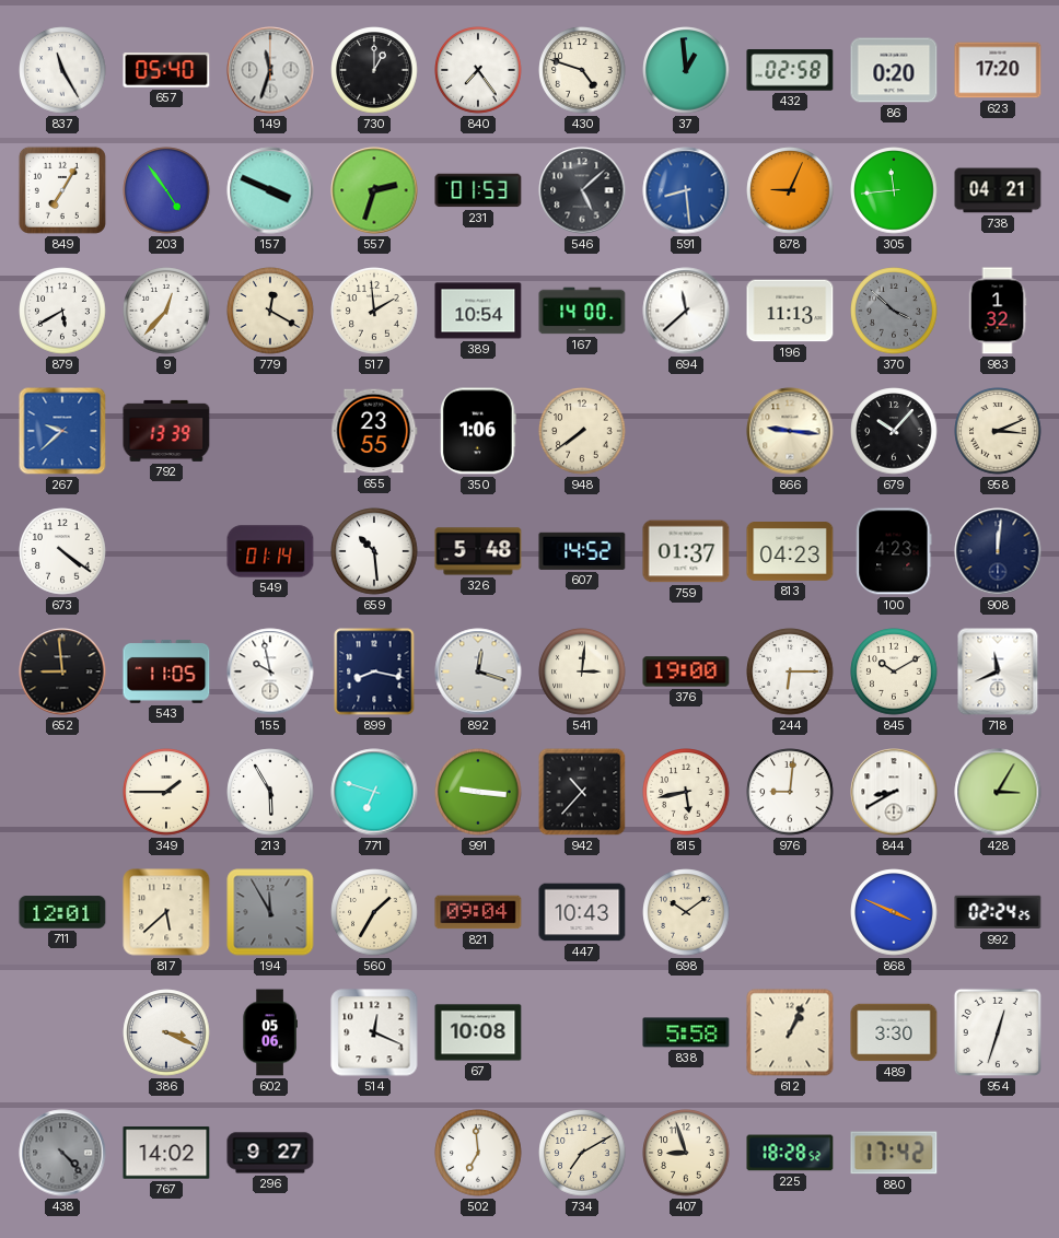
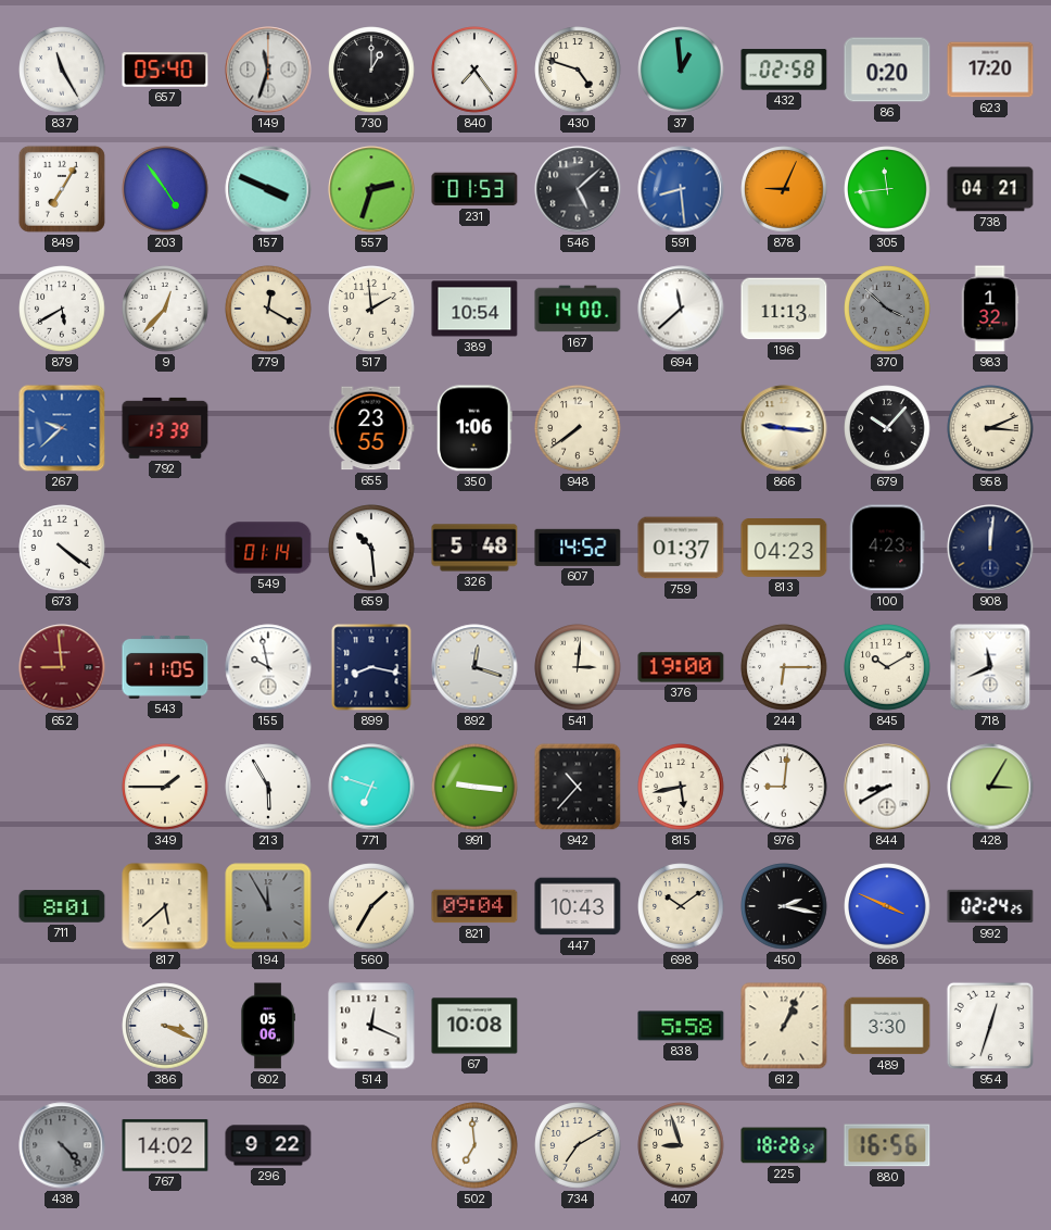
652 dial: black -> burgundy
711: 12:01 -> 8:01
450: none -> 2:17
296: 9:27 -> 9:22
880: 17:42 -> 16:56
